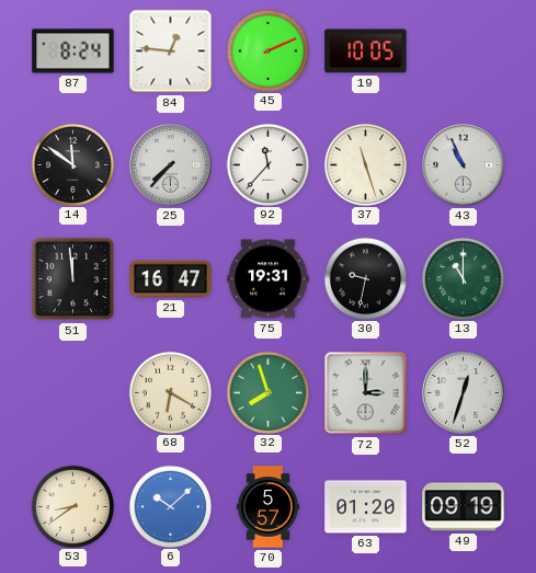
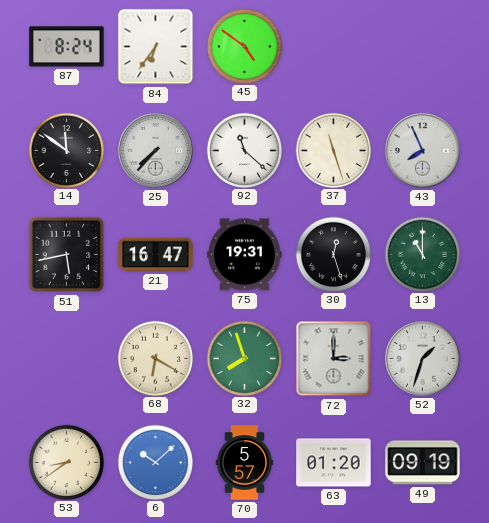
84: 12:46 -> 6:36
45: 2:11 -> 4:51
19: 10:05 -> none
92: 11:37 -> 11:22
43: 10:56 -> 7:56
51: 11:59 -> 5:43
30: 9:32 -> 12:27
52: 12:33 -> 1:33
